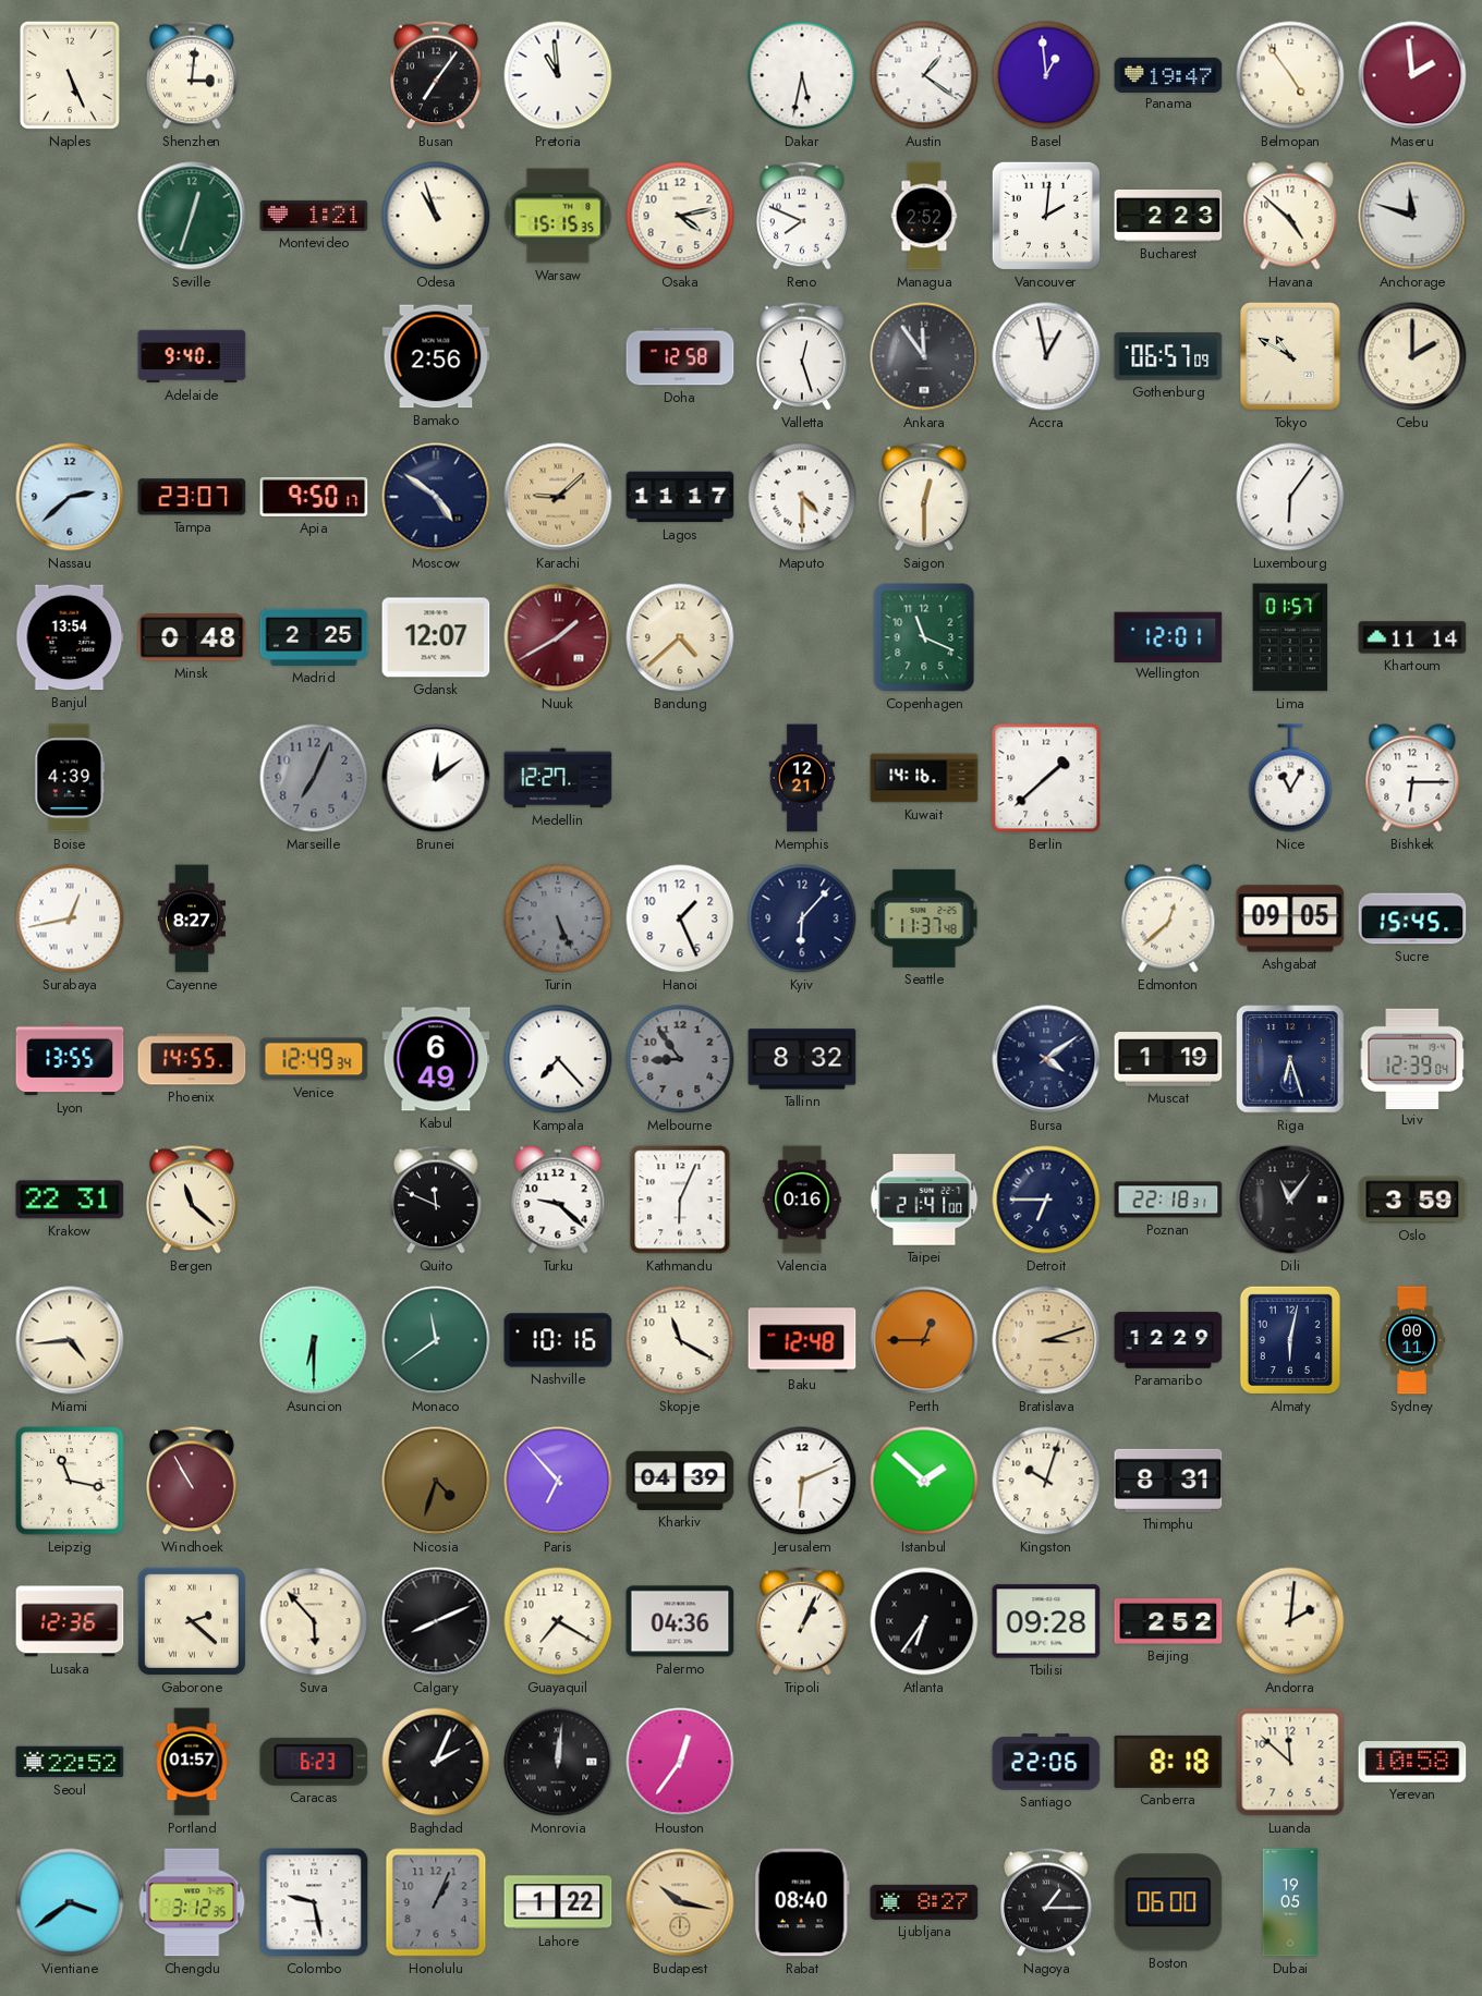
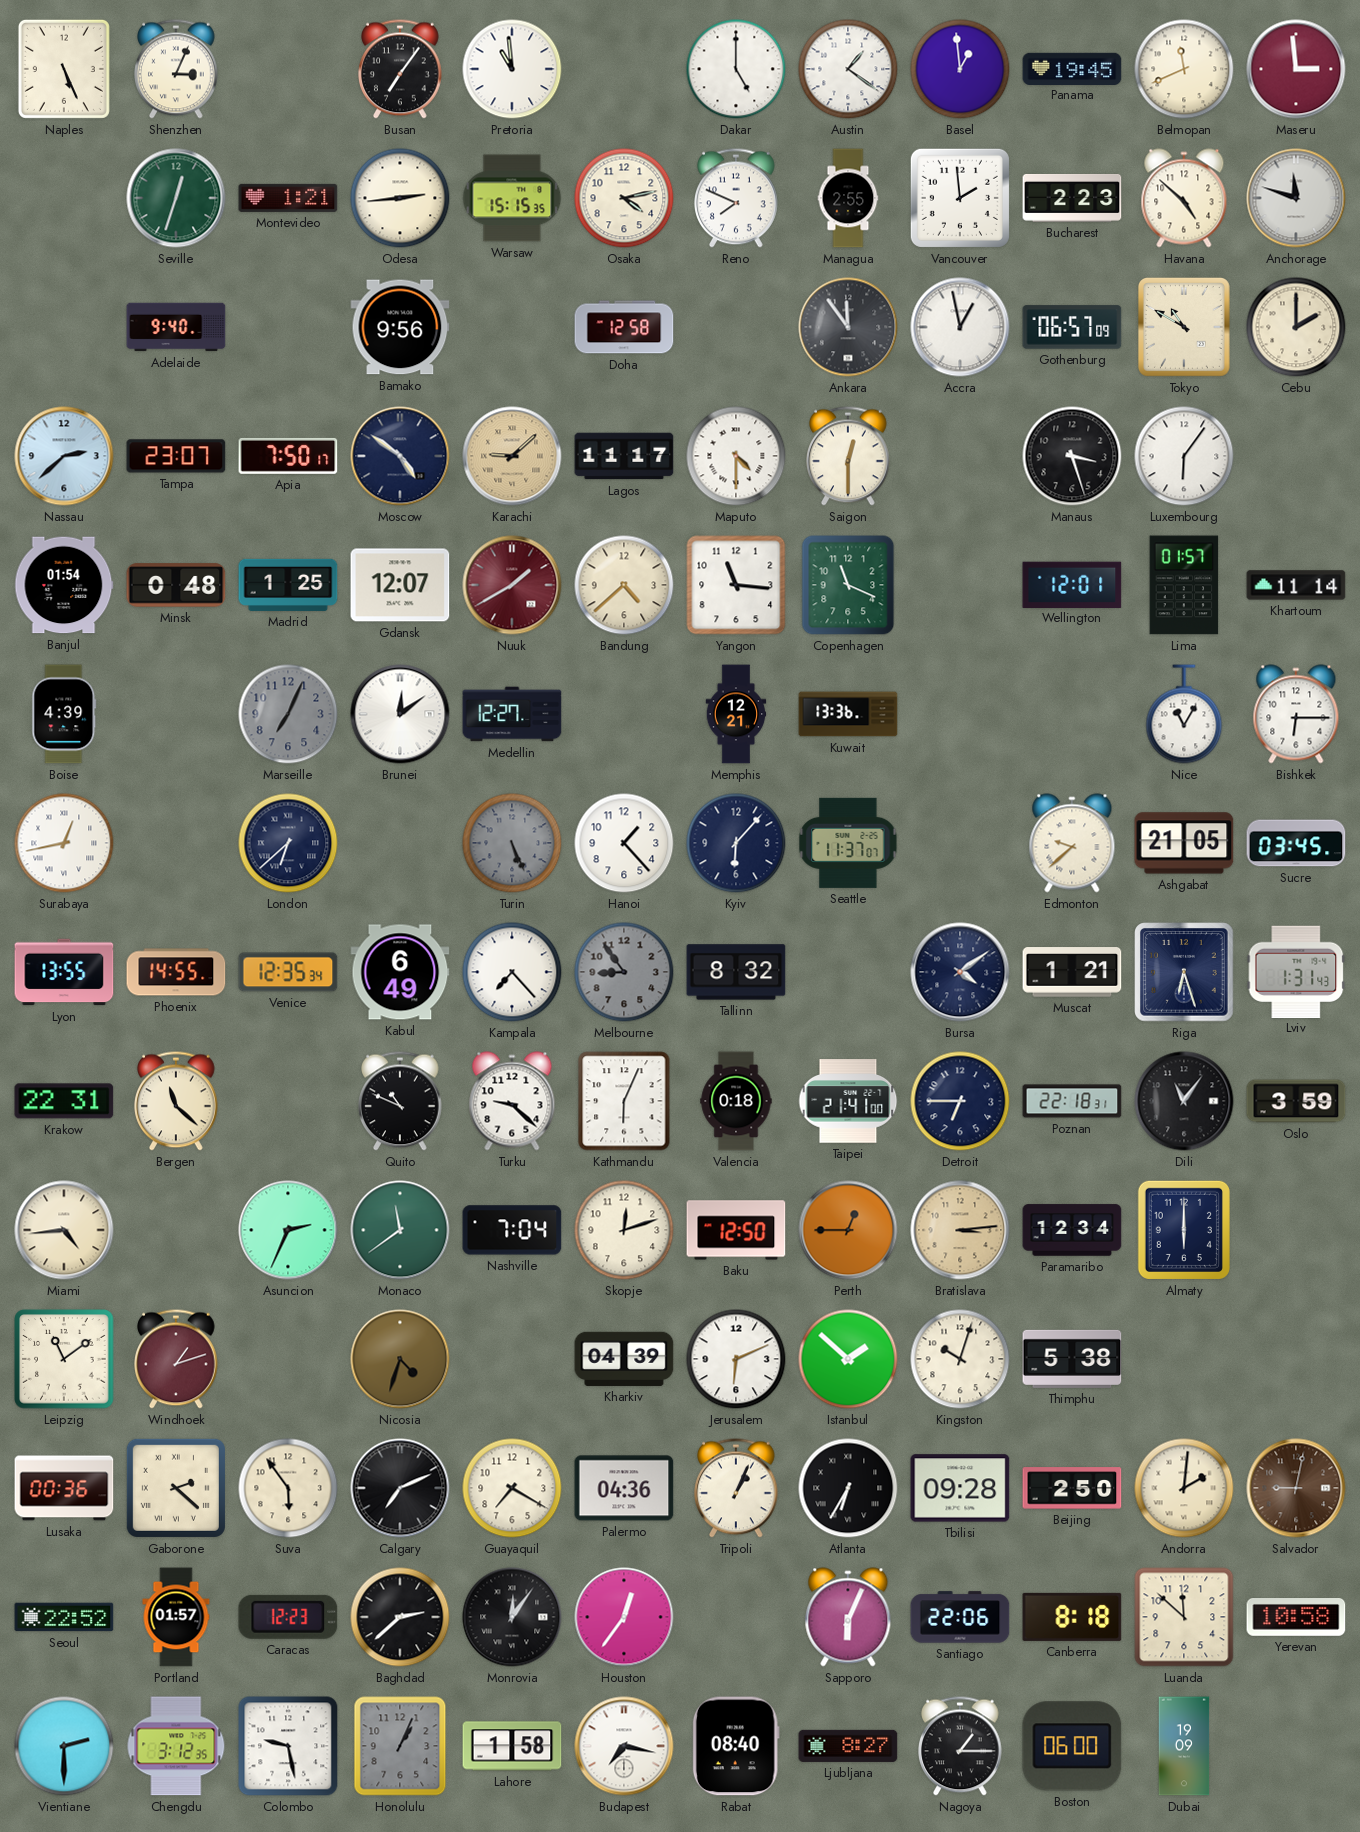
Shenzhen: 3:01 -> 3:04
Dakar: 5:32 -> 5:00
Panama: 19:47 -> 19:45
Belmopan: 4:54 -> 11:41
Maseru: 1:59 -> 2:59
Odesa: 10:57 -> 2:44
Managua: 2:52 -> 2:55
Vancouver: 2:01 -> 1:59
Bamako: 2:56 -> 9:56
Valletta: 12:27 -> none
Apia: 9:50 -> 7:50
Manaus: none -> 3:27
Banjul: 13:54 -> 01:54
Madrid: 2:25 -> 1:25
Yangon: none -> 11:16
Kuwait: 14:16 -> 13:36
Berlin: 1:38 -> none
Cayenne: 8:27 -> none
London: none -> 6:38
Hanoi: 1:26 -> 1:23
Seattle: 11:37:48 -> 11:37:07
Edmonton: 12:38 -> 9:38
Ashgabat: 09:05 -> 21:05
Sucre: 15:45 -> 03:45
Venice: 12:49 -> 12:35
Muscat: 1:19 -> 1:21
Lviv: 12:39 -> 1:31
Quito: 11:49 -> 10:49
Valencia: 0:16 -> 0:18
Asuncion: 6:30 -> 2:34
Nashville: 10:16 -> 7:04
Skopje: 11:20 -> 12:12
Baku: 12:48 -> 12:50
Bratislava: 3:12 -> 3:14
Paramaribo: 12:29 -> 12:34
Almaty: 6:02 -> 6:00
Sydney: 00:11 -> none
Leipzig: 11:17 -> 11:09
Windhoek: 10:55 -> 1:12
Paris: 6:53 -> none
Thimphu: 8:31 -> 5:38
Lusaka: 12:36 -> 00:36
Suva: 5:53 -> 5:54
Calgary: 8:11 -> 7:11
Atlanta: 6:36 -> 6:35
Beijing: 2:52 -> 2:50
Salvador: none -> 9:02
Caracas: 6:23 -> 12:23
Baghdad: 2:04 -> 2:38
Monrovia: 12:01 -> 12:06
Sapporo: none -> 6:04
Vientiane: 3:39 -> 2:30
Lahore: 1:22 -> 1:58
Budapest: 10:17 -> 7:17
Budapest dial: champagne -> white
Dubai: 19:05 -> 19:09
